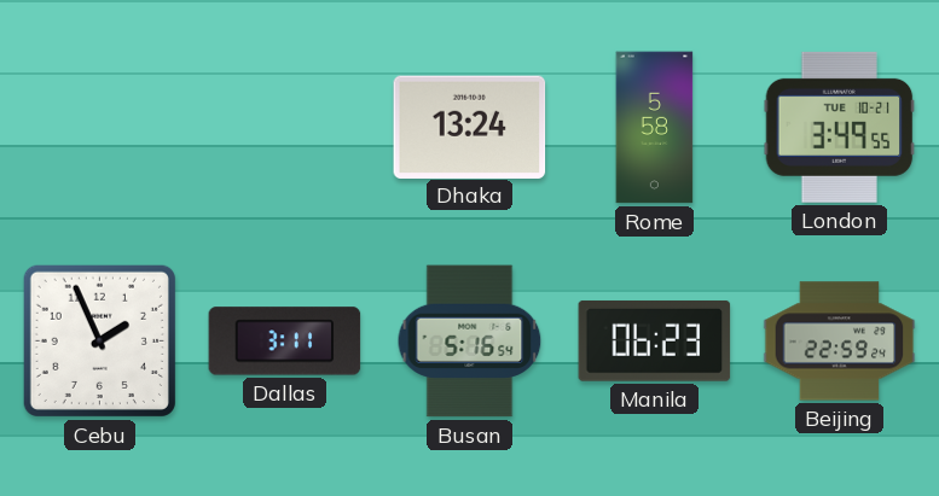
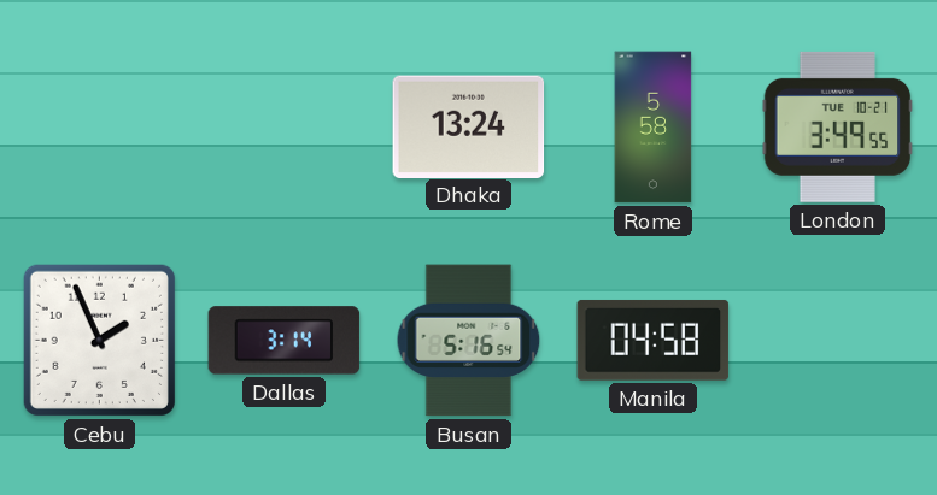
Dallas: 3:11 -> 3:14
Manila: 06:23 -> 04:58
Beijing: 22:59 -> none
